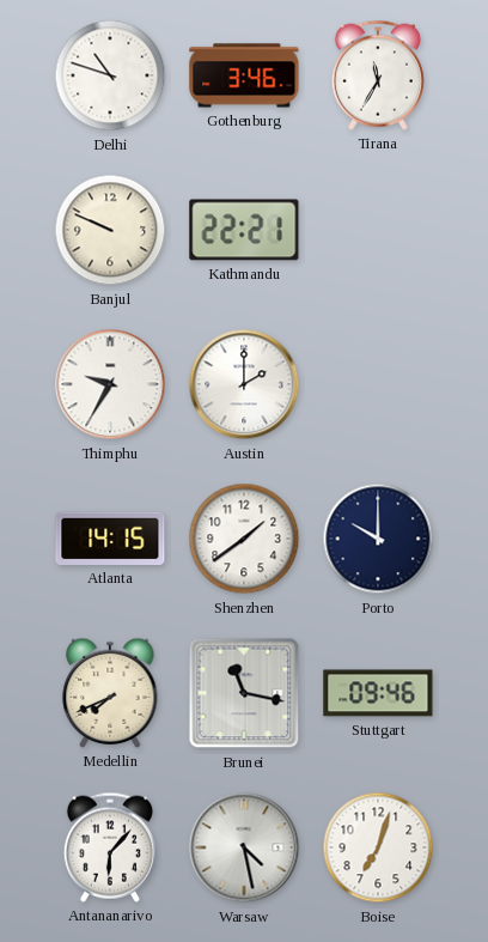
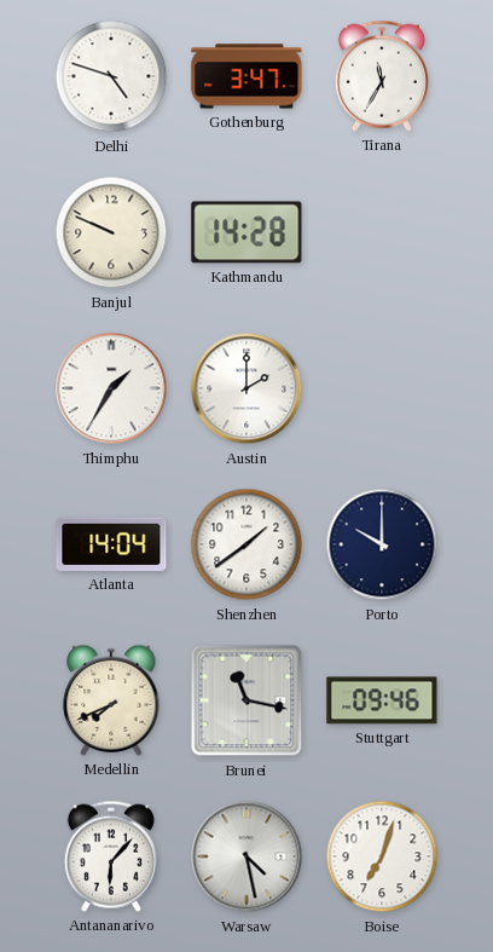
Delhi: 10:48 -> 4:48
Gothenburg: 3:46 -> 3:47
Kathmandu: 22:21 -> 14:28
Thimphu: 9:35 -> 1:35
Atlanta: 14:15 -> 14:04
